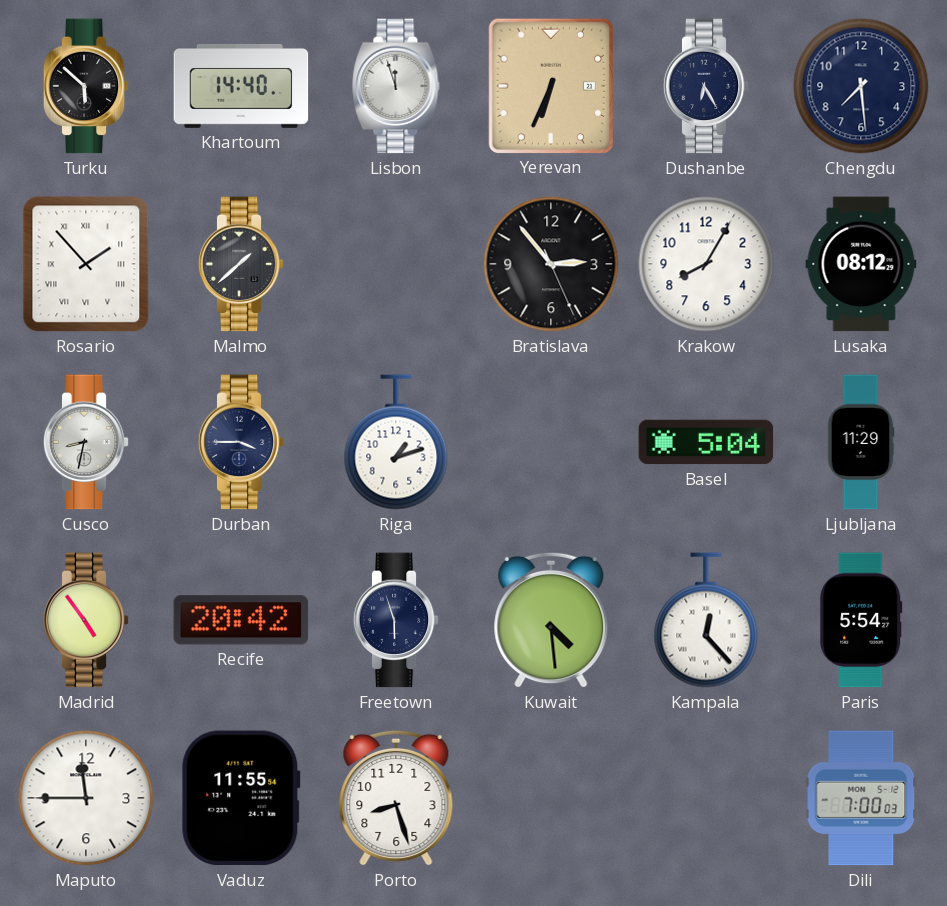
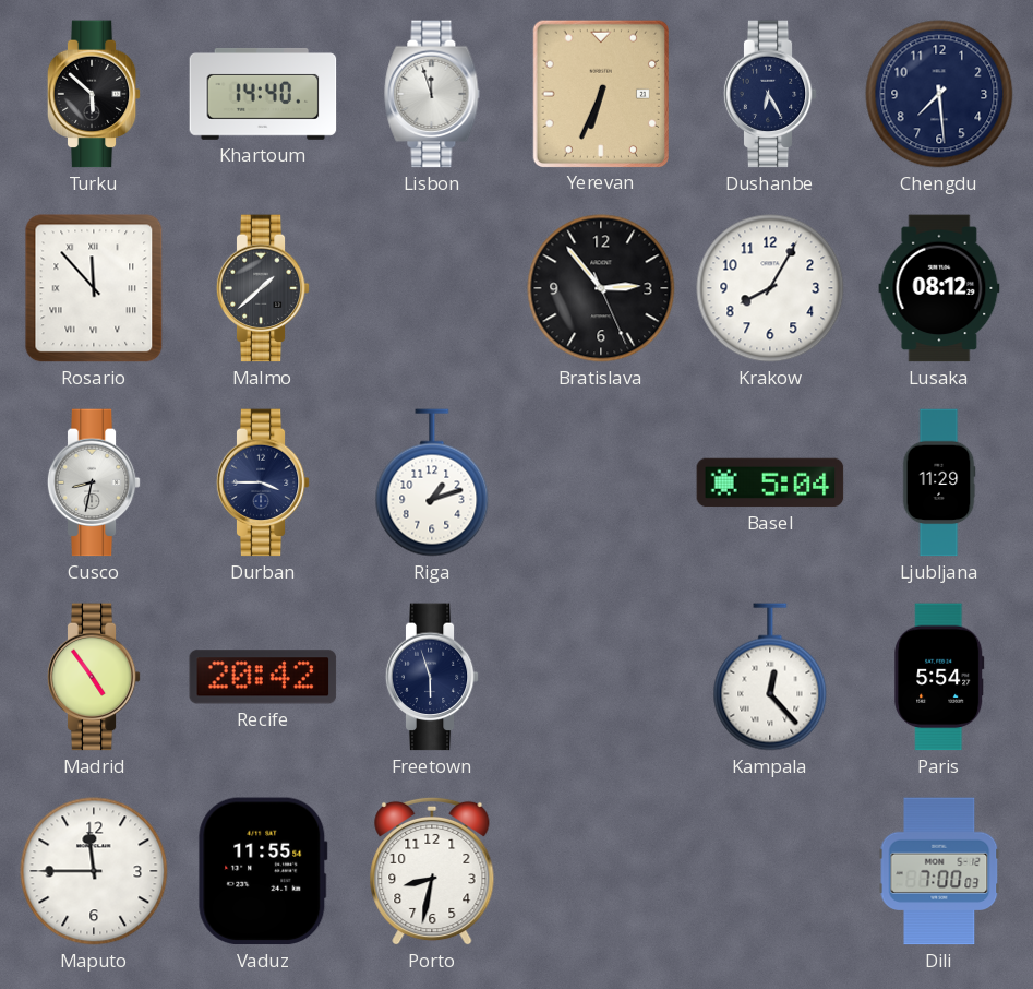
Rosario: 1:53 -> 11:53
Kuwait: 4:29 -> none
Porto: 8:27 -> 8:32
